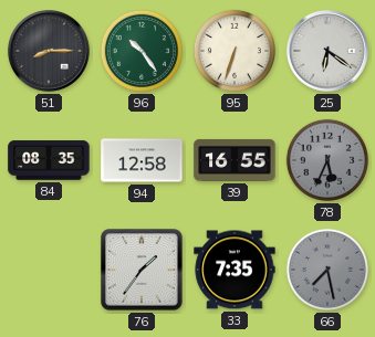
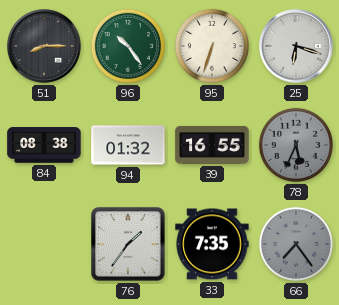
25: 6:21 -> 6:18
84: 08:35 -> 08:38
94: 12:58 -> 01:32
66: 7:28 -> 7:24
